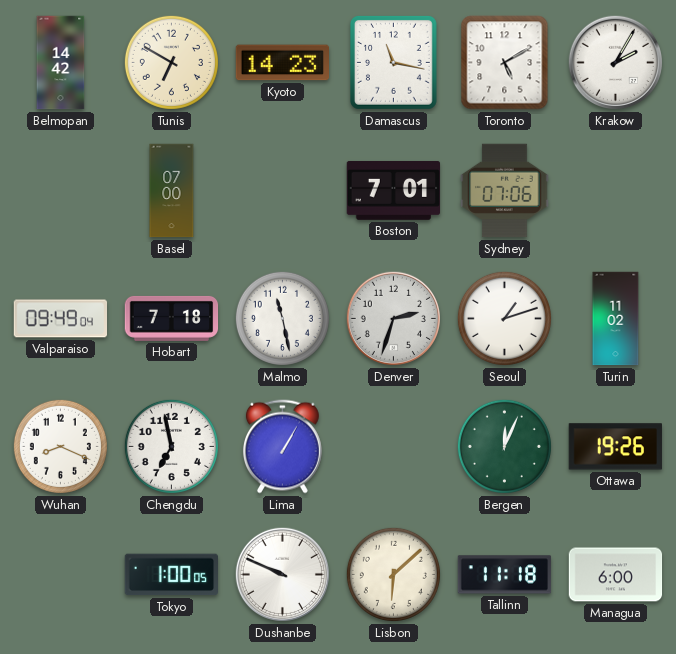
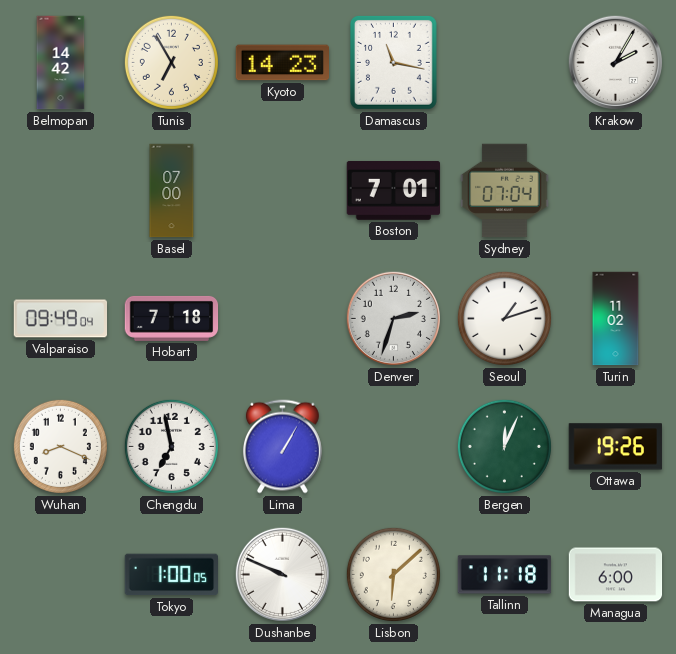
Tunis: 6:50 -> 6:55
Toronto: 5:10 -> none
Sydney: 07:06 -> 07:04
Malmo: 11:28 -> none
